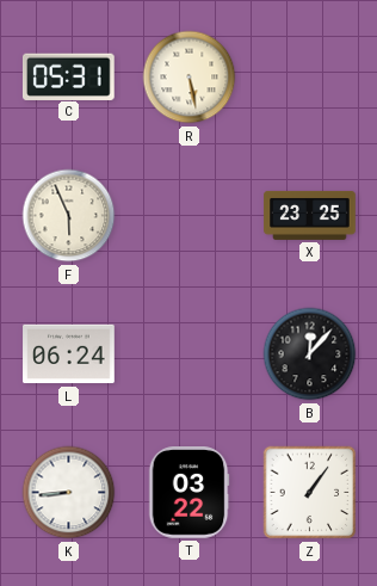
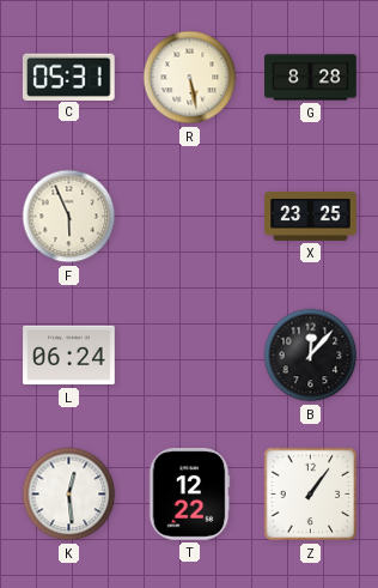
G: none -> 8:28
K: 8:44 -> 12:29
T: 03:22 -> 12:22
